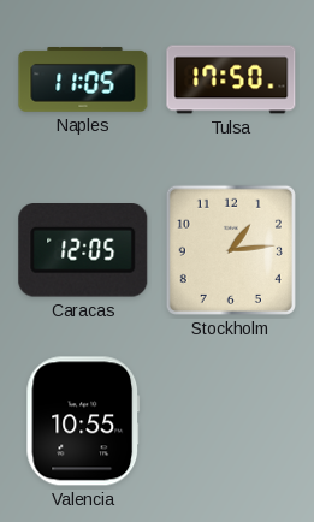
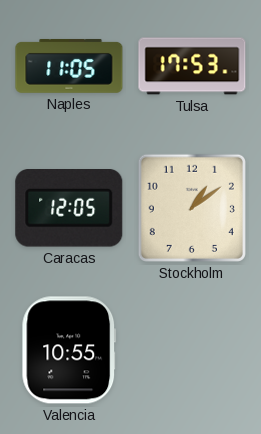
Tulsa: 17:50 -> 17:53
Stockholm: 1:14 -> 1:09
